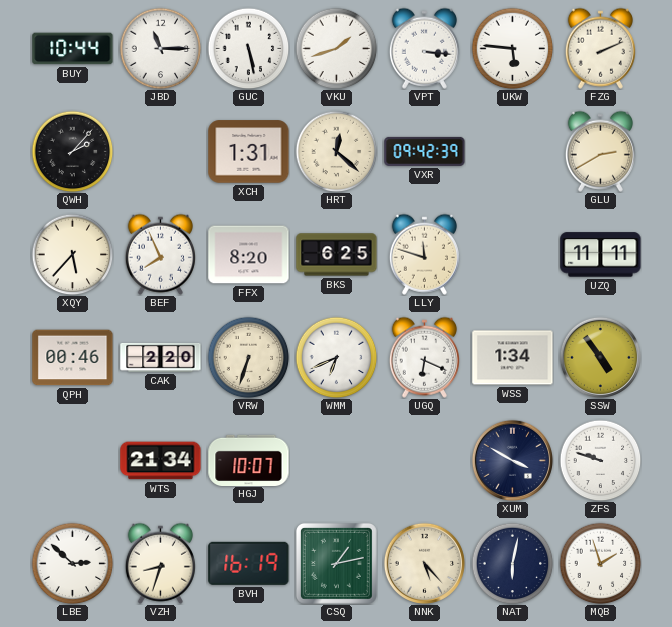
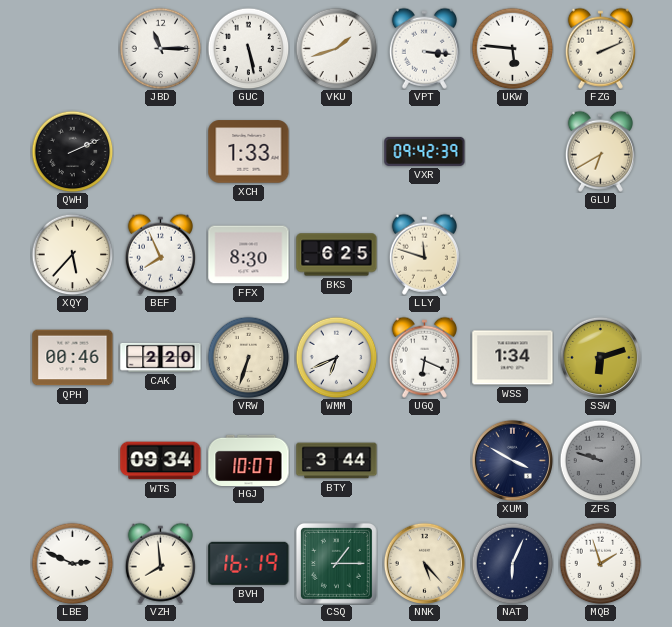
BUY: 10:44 -> none
QWH: 2:07 -> 2:11
XCH: 1:31 -> 1:33
HRT: 12:22 -> none
GLU: 2:40 -> 6:40
FFX: 8:20 -> 8:30
UZQ: 11:11 -> none
SSW: 4:54 -> 6:12
WTS: 21:34 -> 09:34
BTY: none -> 3:44
ZFS dial: white -> grey
LBE: 2:52 -> 2:49
VZH: 8:33 -> 7:59
CSQ: 1:13 -> 1:15
NAT: 6:02 -> 6:04
